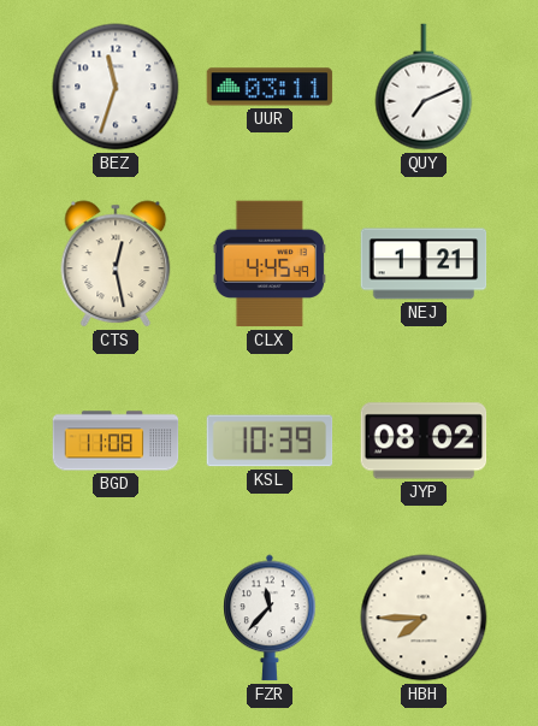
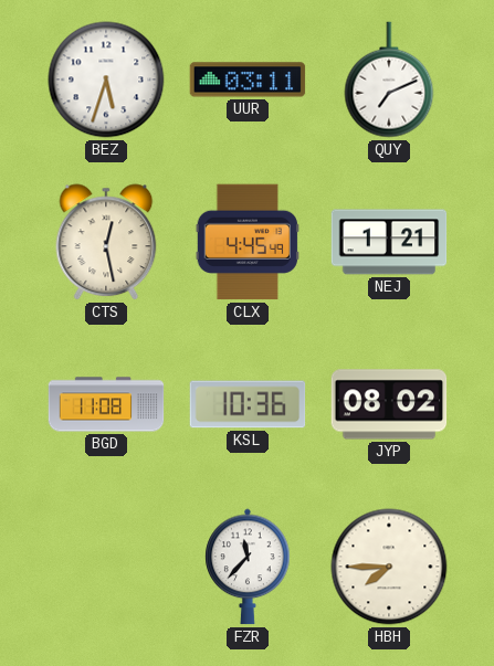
BEZ: 11:33 -> 5:33
KSL: 10:39 -> 10:36
